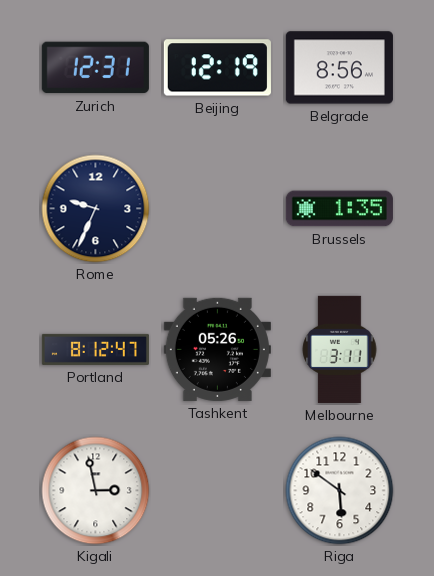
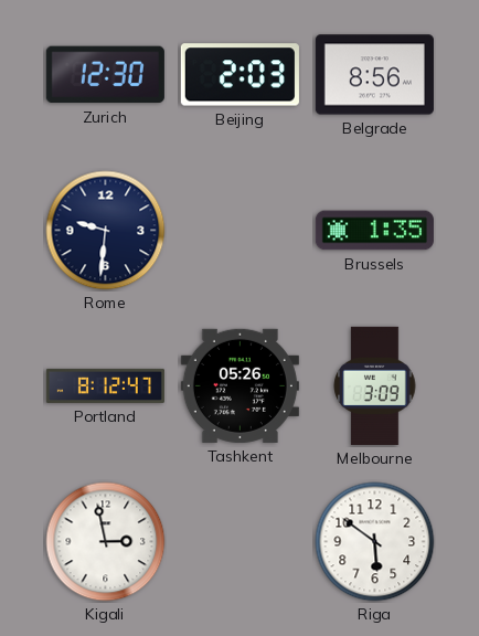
Zurich: 12:31 -> 12:30
Beijing: 12:19 -> 2:03
Rome: 9:34 -> 9:31
Melbourne: 3:11 -> 3:09
